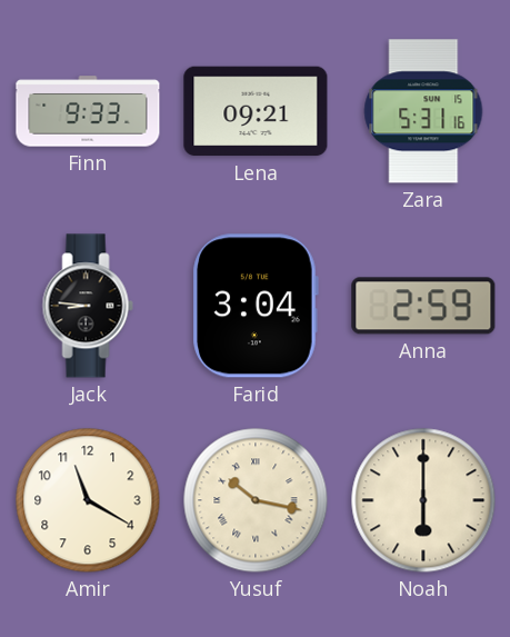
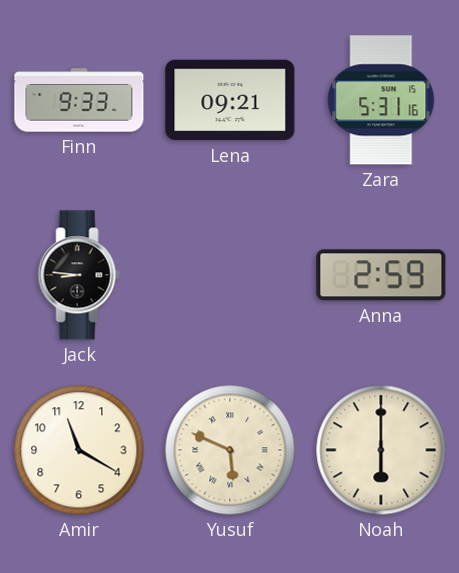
Farid: 3:04 -> none
Yusuf: 10:17 -> 5:49
